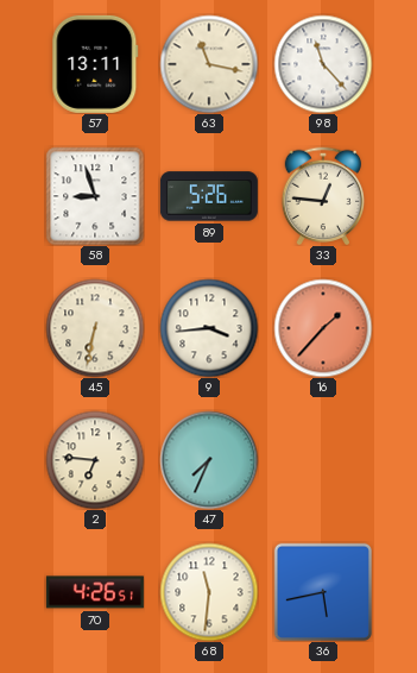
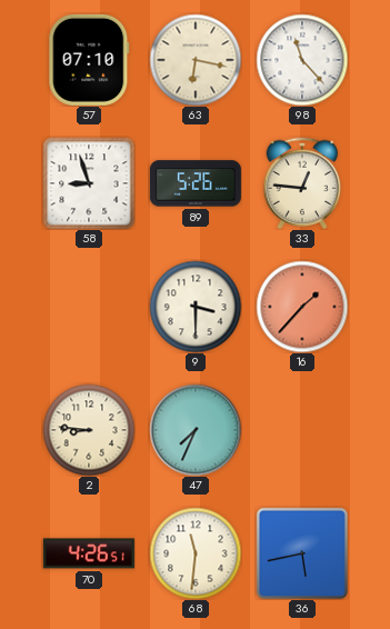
57: 13:11 -> 07:10
63: 11:17 -> 6:17
45: 6:32 -> none
9: 3:44 -> 3:30
2: 6:46 -> 8:46
